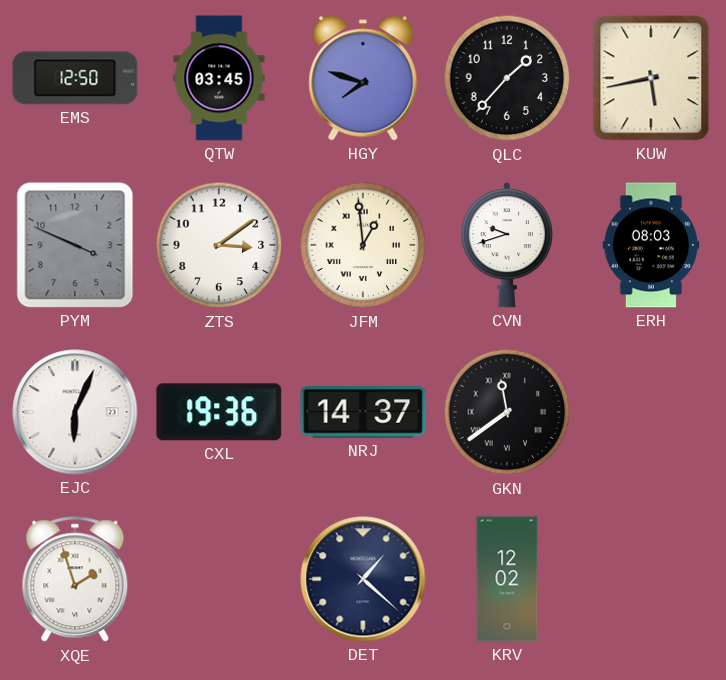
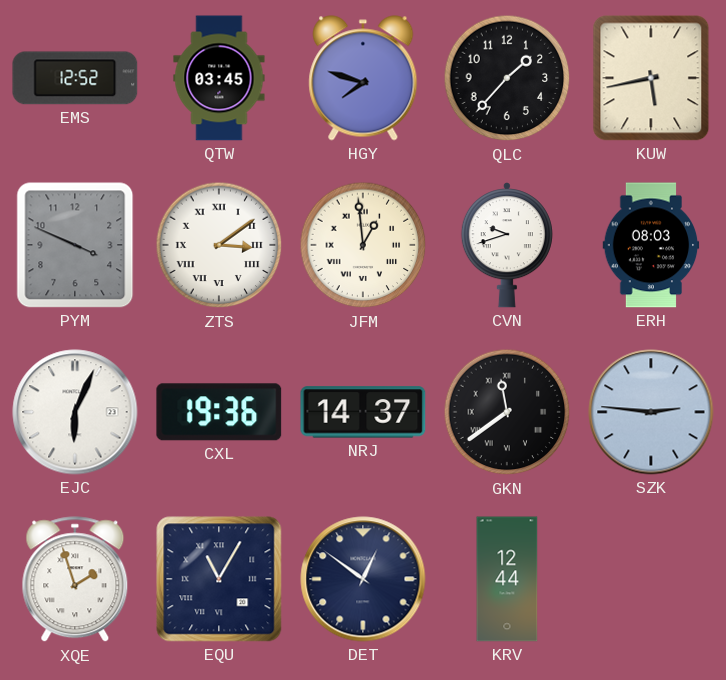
EMS: 12:50 -> 12:52
ZTS numerals: Arabic -> Roman
SZK: none -> 2:46
EQU: none -> 11:05
DET: 1:22 -> 12:51
KRV: 12:02 -> 12:44
